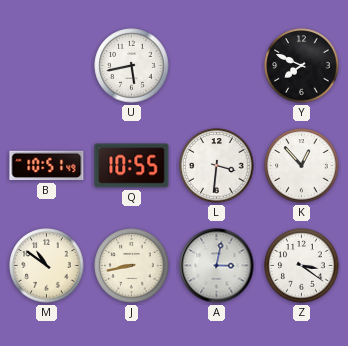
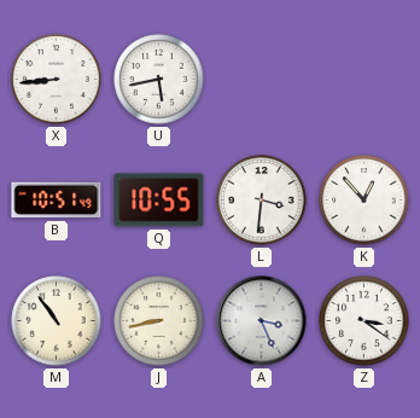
X: none -> 8:44
Y: 7:49 -> none
M: 10:51 -> 10:54
A: 3:02 -> 3:26
